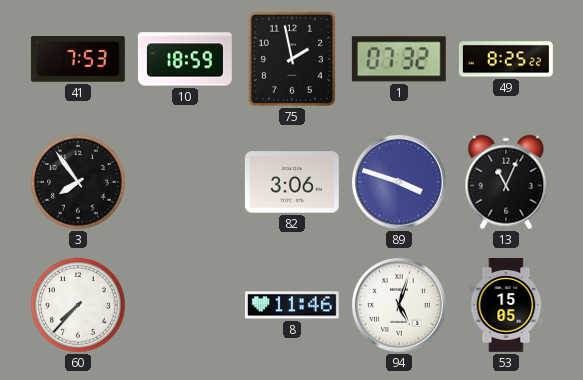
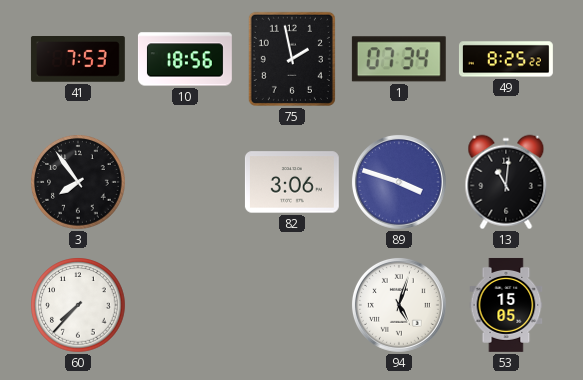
10: 18:59 -> 18:56
1: 07:32 -> 07:34
13: 11:04 -> 11:01
8: 11:46 -> none
